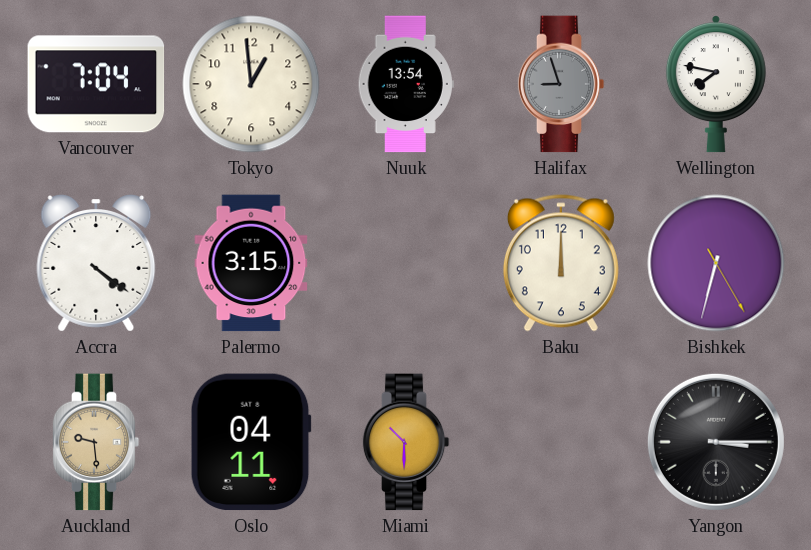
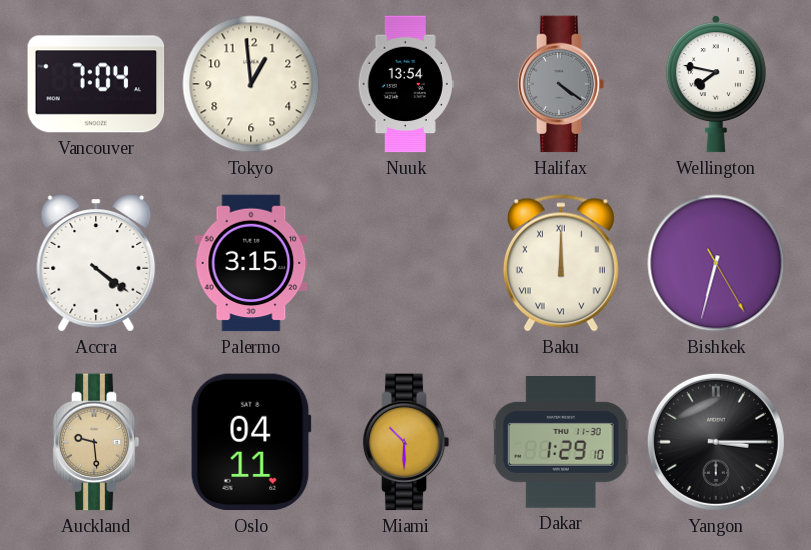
Halifax: 8:57 -> 4:21
Baku numerals: Arabic -> Roman
Dakar: none -> 1:29
